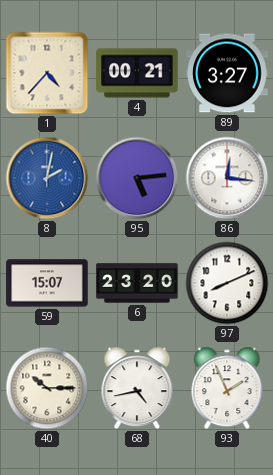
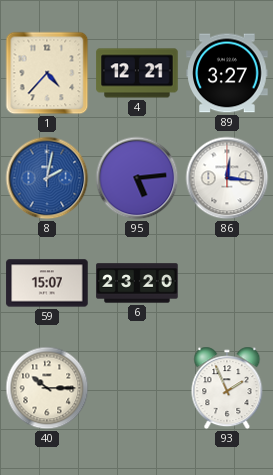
4: 00:21 -> 12:21
97: 8:11 -> none
68: 4:43 -> none
